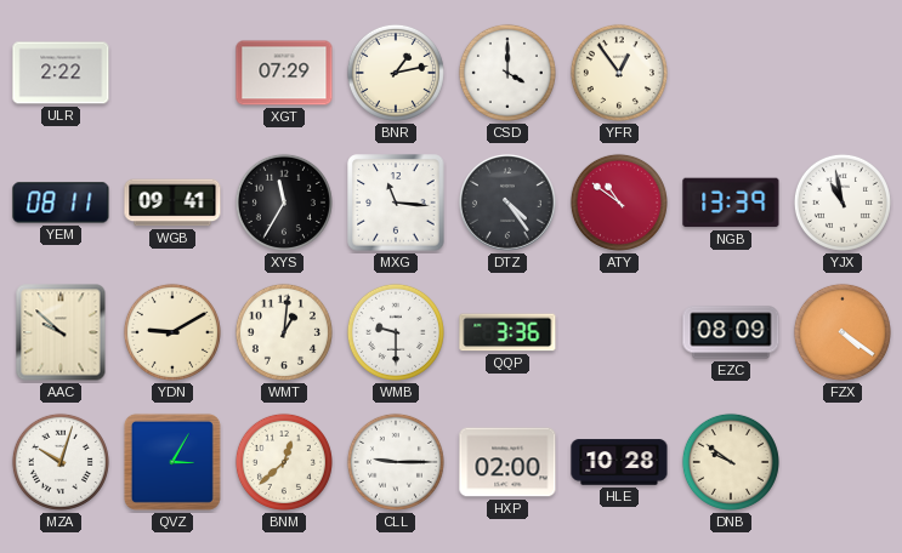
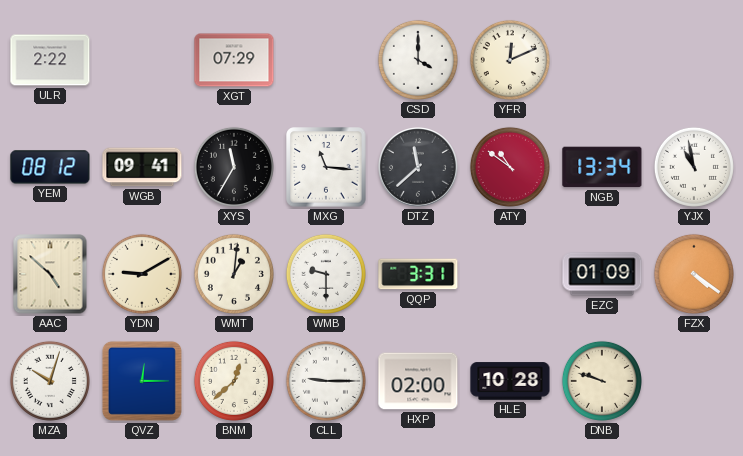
BNR: 1:13 -> none
YFR: 12:54 -> 12:11
YEM: 08:11 -> 08:12
DTZ: 4:24 -> 11:38
NGB: 13:39 -> 13:34
AAC: 9:52 -> 4:52
QQP: 3:36 -> 3:31
EZC: 08:09 -> 01:09
QVZ: 3:05 -> 12:15
DNB: 9:51 -> 9:48
